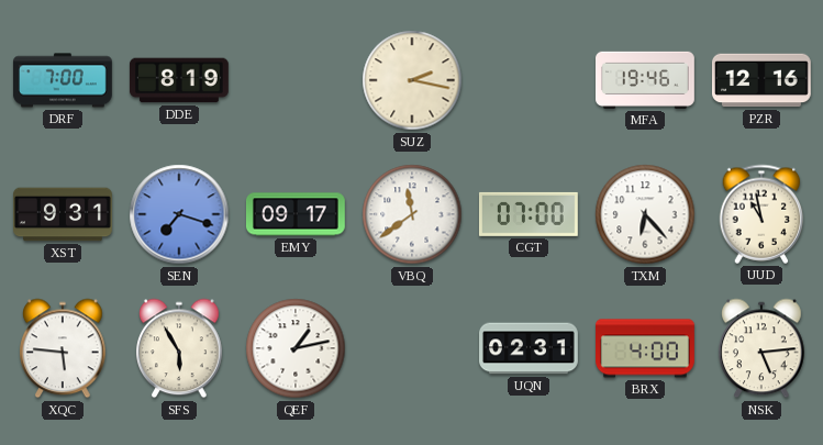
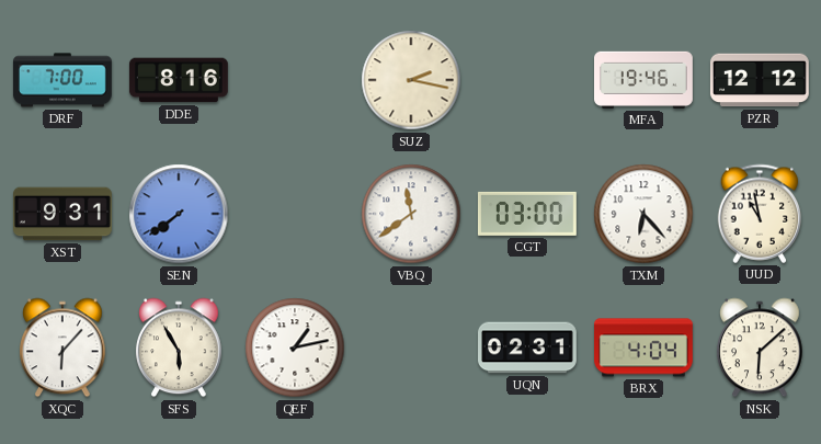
DDE: 8:19 -> 8:16
PZR: 12:16 -> 12:12
SEN: 7:18 -> 7:39
EMY: 09:17 -> none
CGT: 07:00 -> 03:00
XQC: 5:46 -> 6:07
BRX: 4:00 -> 4:04
NSK: 5:14 -> 6:08
